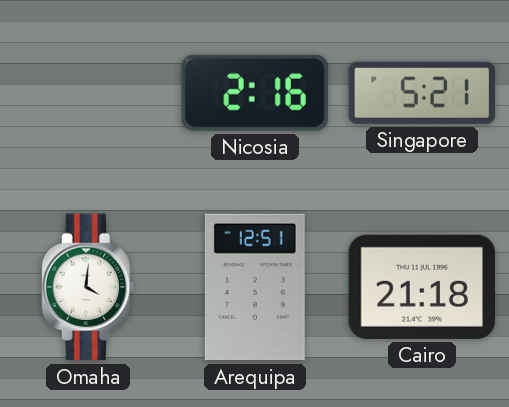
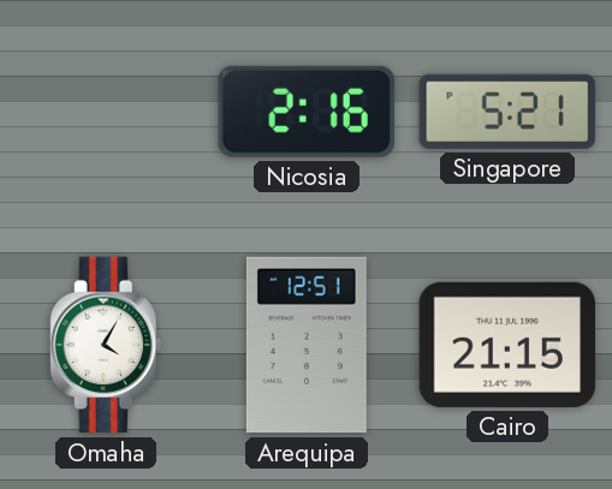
Omaha: 4:01 -> 4:05
Cairo: 21:18 -> 21:15
